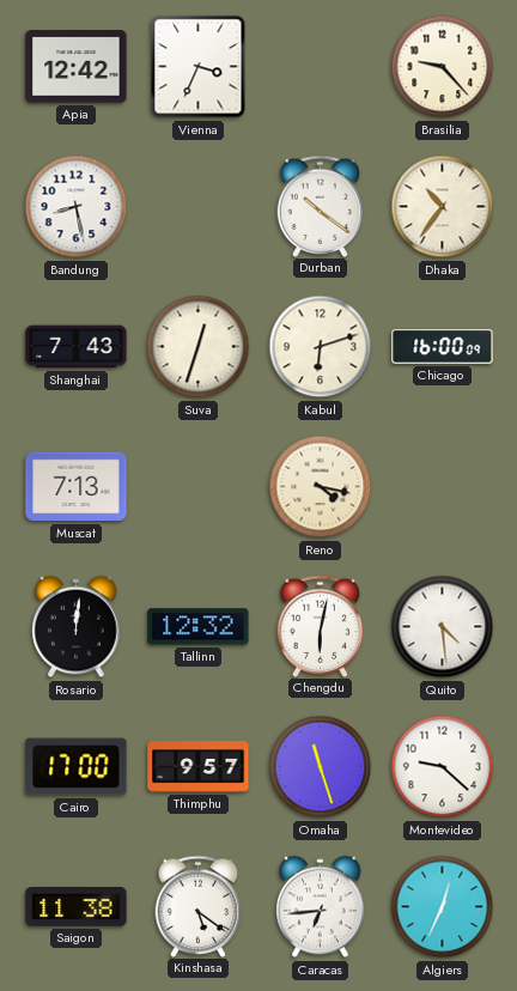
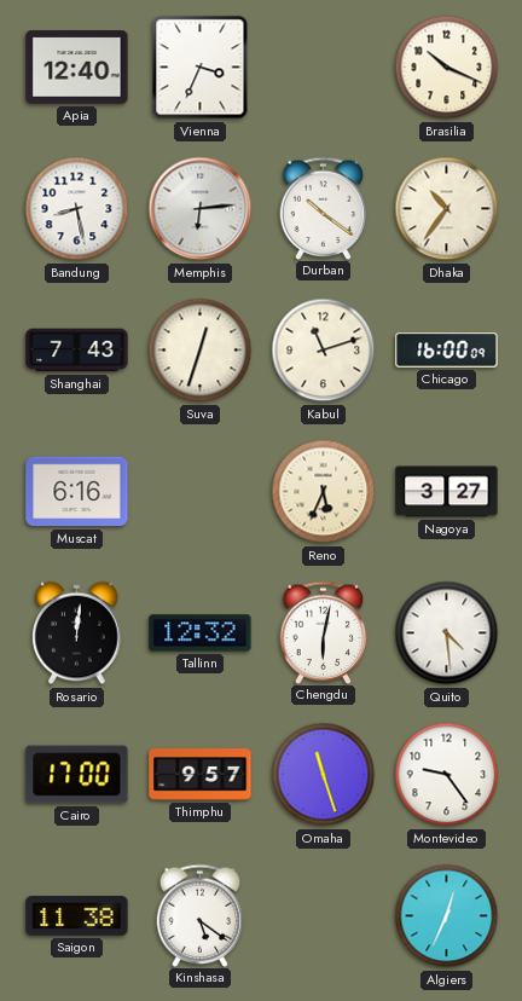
Apia: 12:42 -> 12:40
Brasilia: 9:23 -> 10:19
Memphis: none -> 6:14
Kabul: 6:12 -> 11:12
Muscat: 7:13 -> 6:16
Reno: 4:17 -> 5:34
Nagoya: none -> 3:27
Montevideo: 9:22 -> 9:24
Caracas: 6:44 -> none
